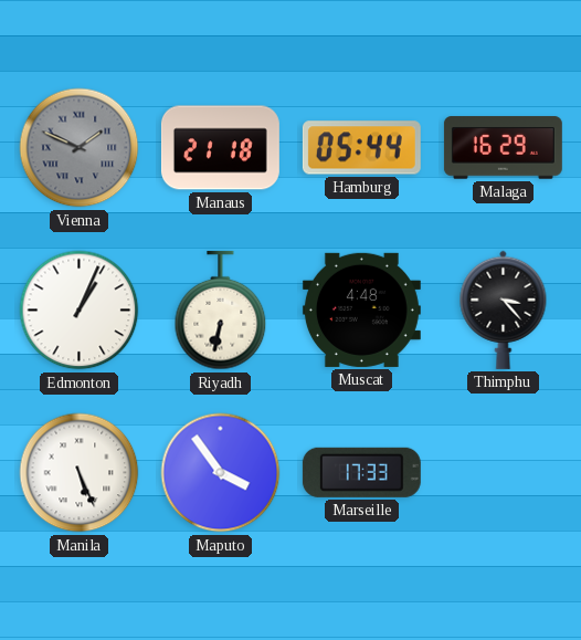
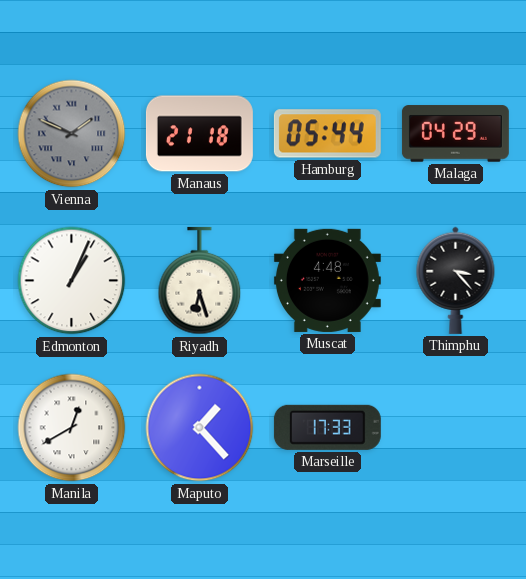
Malaga: 16:29 -> 04:29
Riyadh: 6:32 -> 6:27
Manila: 5:26 -> 12:40
Maputo: 3:54 -> 1:23
